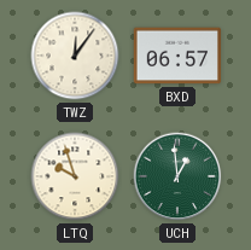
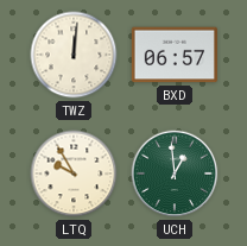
TWZ: 12:06 -> 12:01
LTQ: 9:57 -> 9:55
